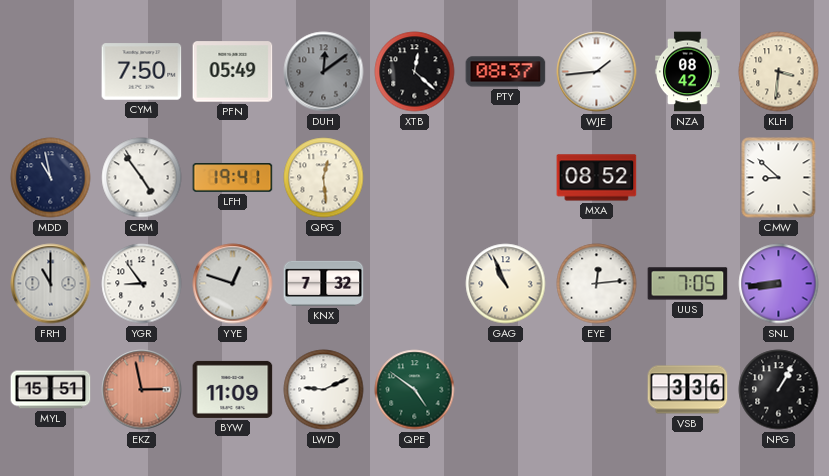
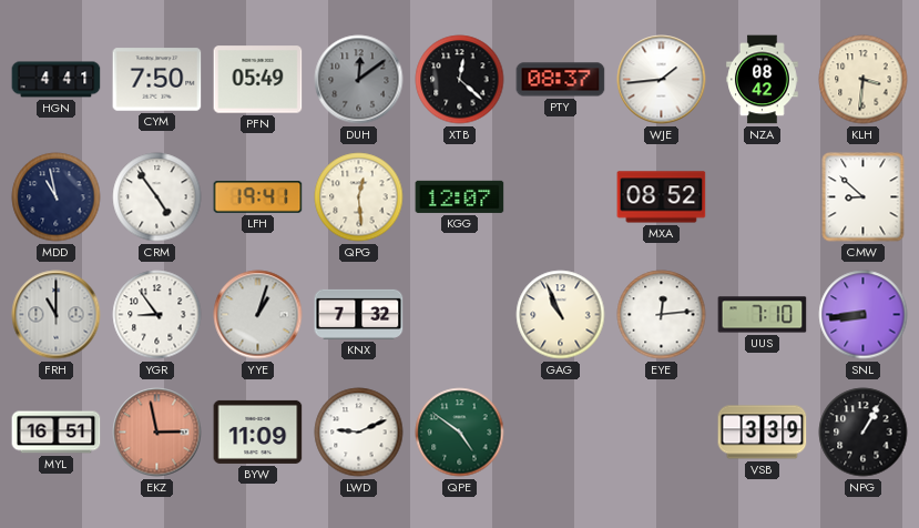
HGN: none -> 4:41
KGG: none -> 12:07
YYE: 12:48 -> 1:03
UUS: 7:05 -> 7:10
MYL: 15:51 -> 16:51
VSB: 3:36 -> 3:39
